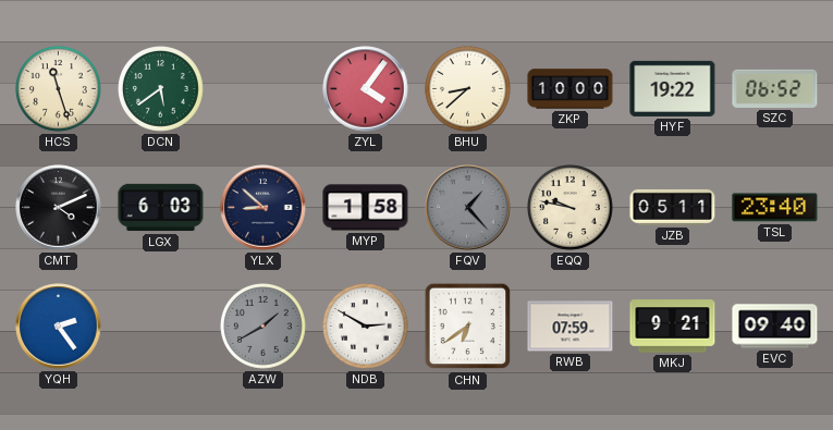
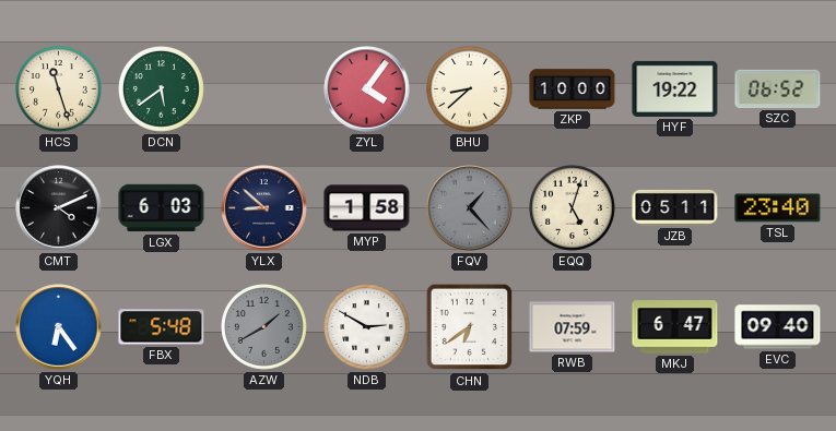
EQQ: 9:47 -> 5:03
YQH: 2:24 -> 6:24
FBX: none -> 5:48
MKJ: 9:21 -> 6:47
